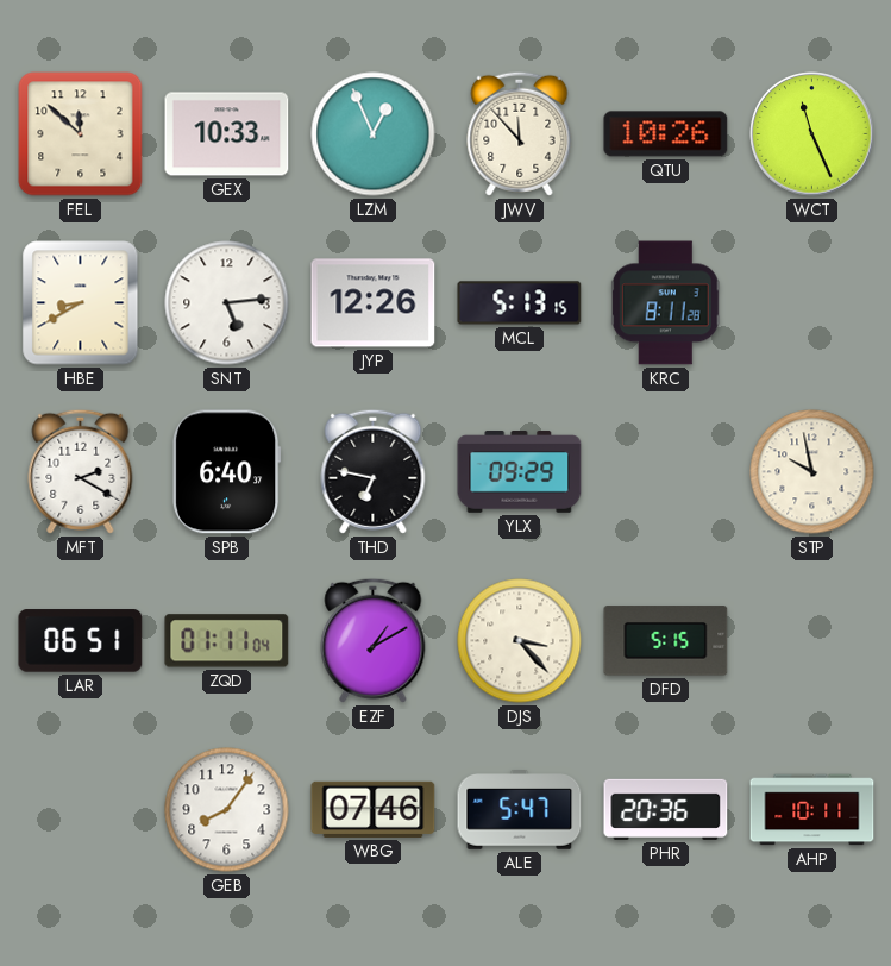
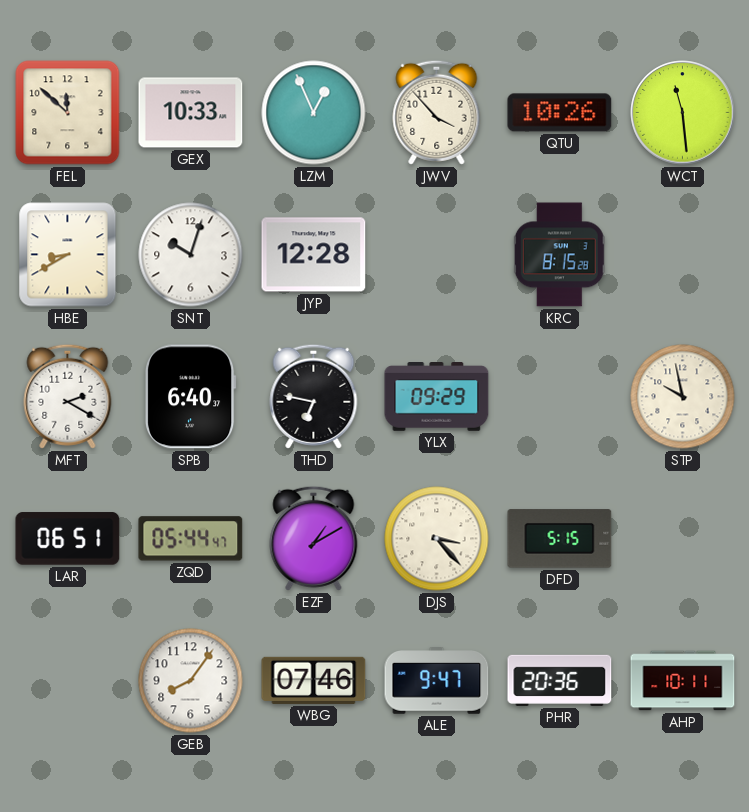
JWV: 11:53 -> 3:53
WCT: 11:26 -> 11:29
SNT: 5:14 -> 10:03
JYP: 12:26 -> 12:28
MCL: 5:13 -> none
KRC: 8:11 -> 8:15
ZQD: 01:11 -> 05:44
ALE: 5:47 -> 9:47
